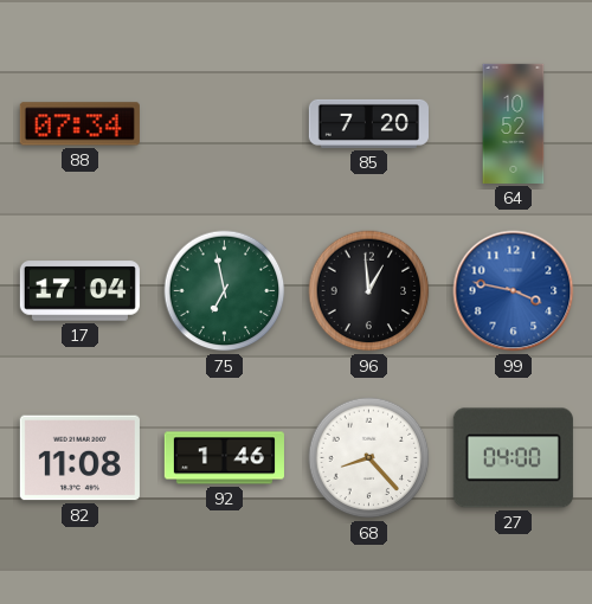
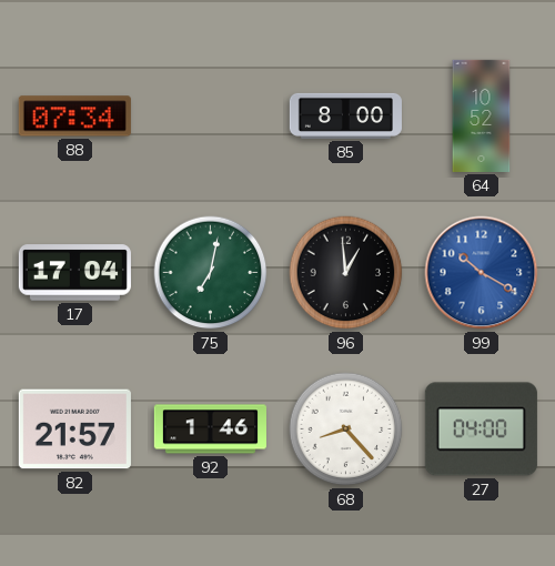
85: 7:20 -> 8:00
75: 6:58 -> 7:02
99: 3:47 -> 10:20
82: 11:08 -> 21:57
